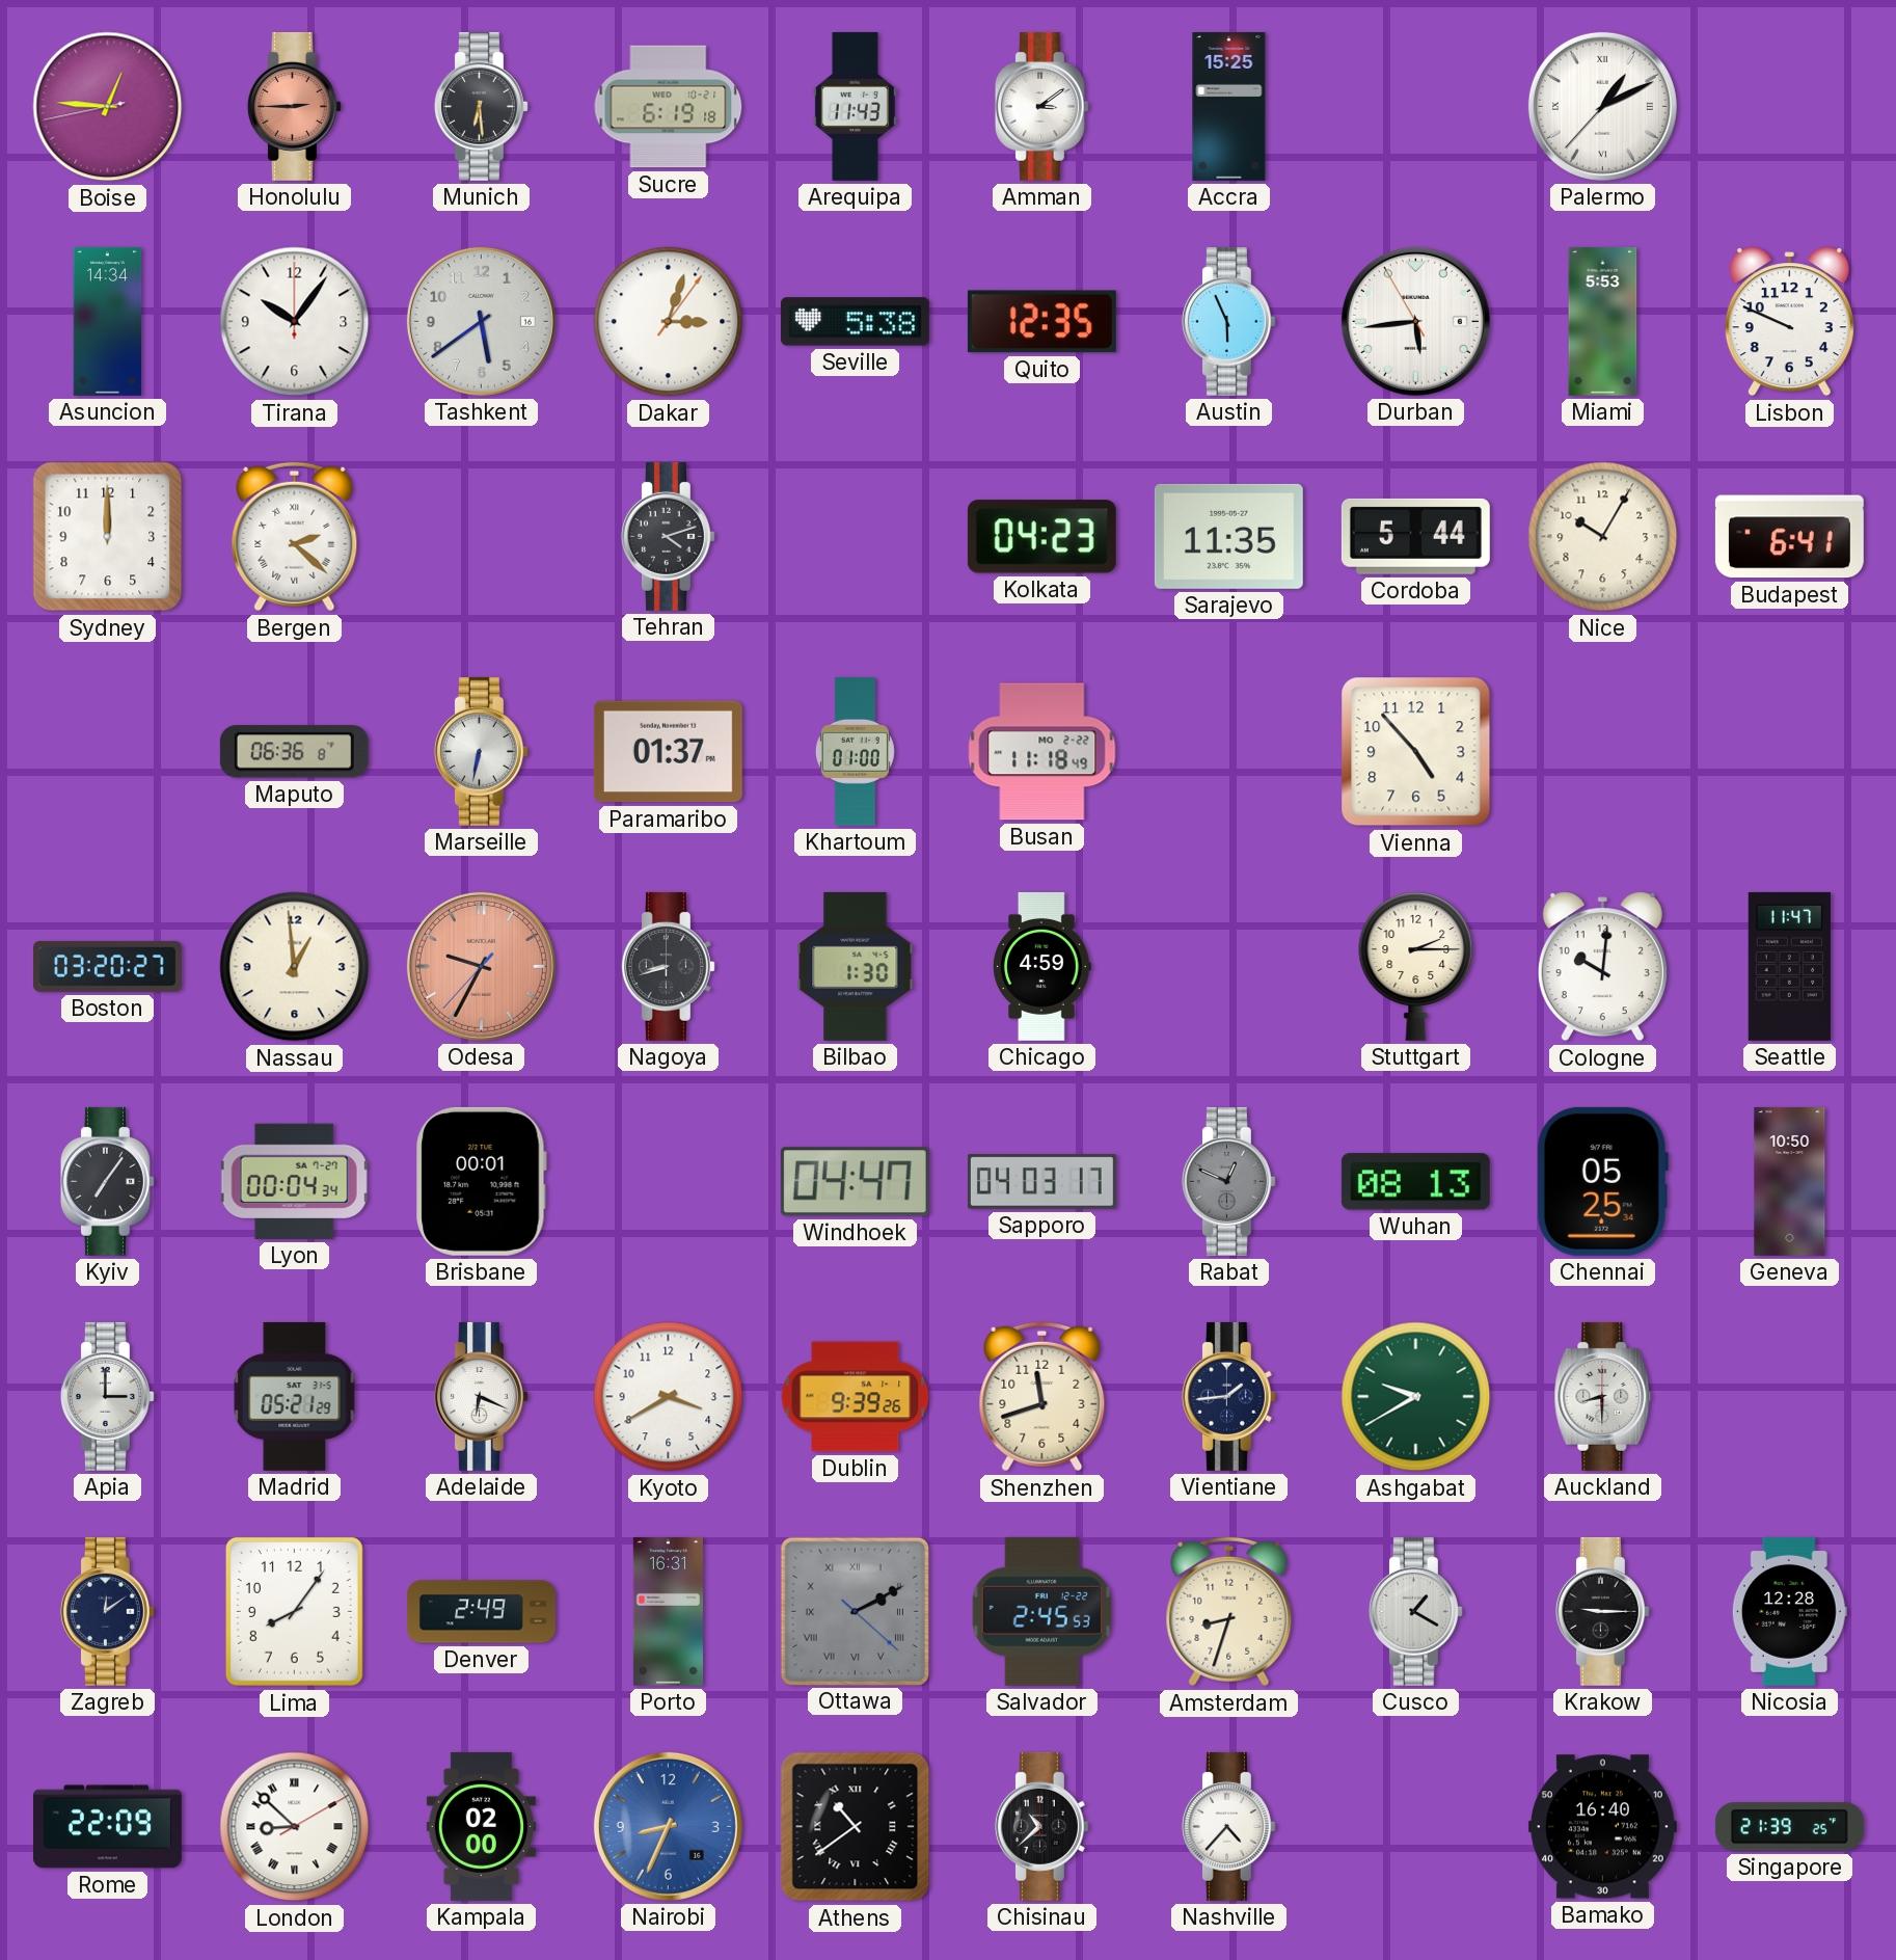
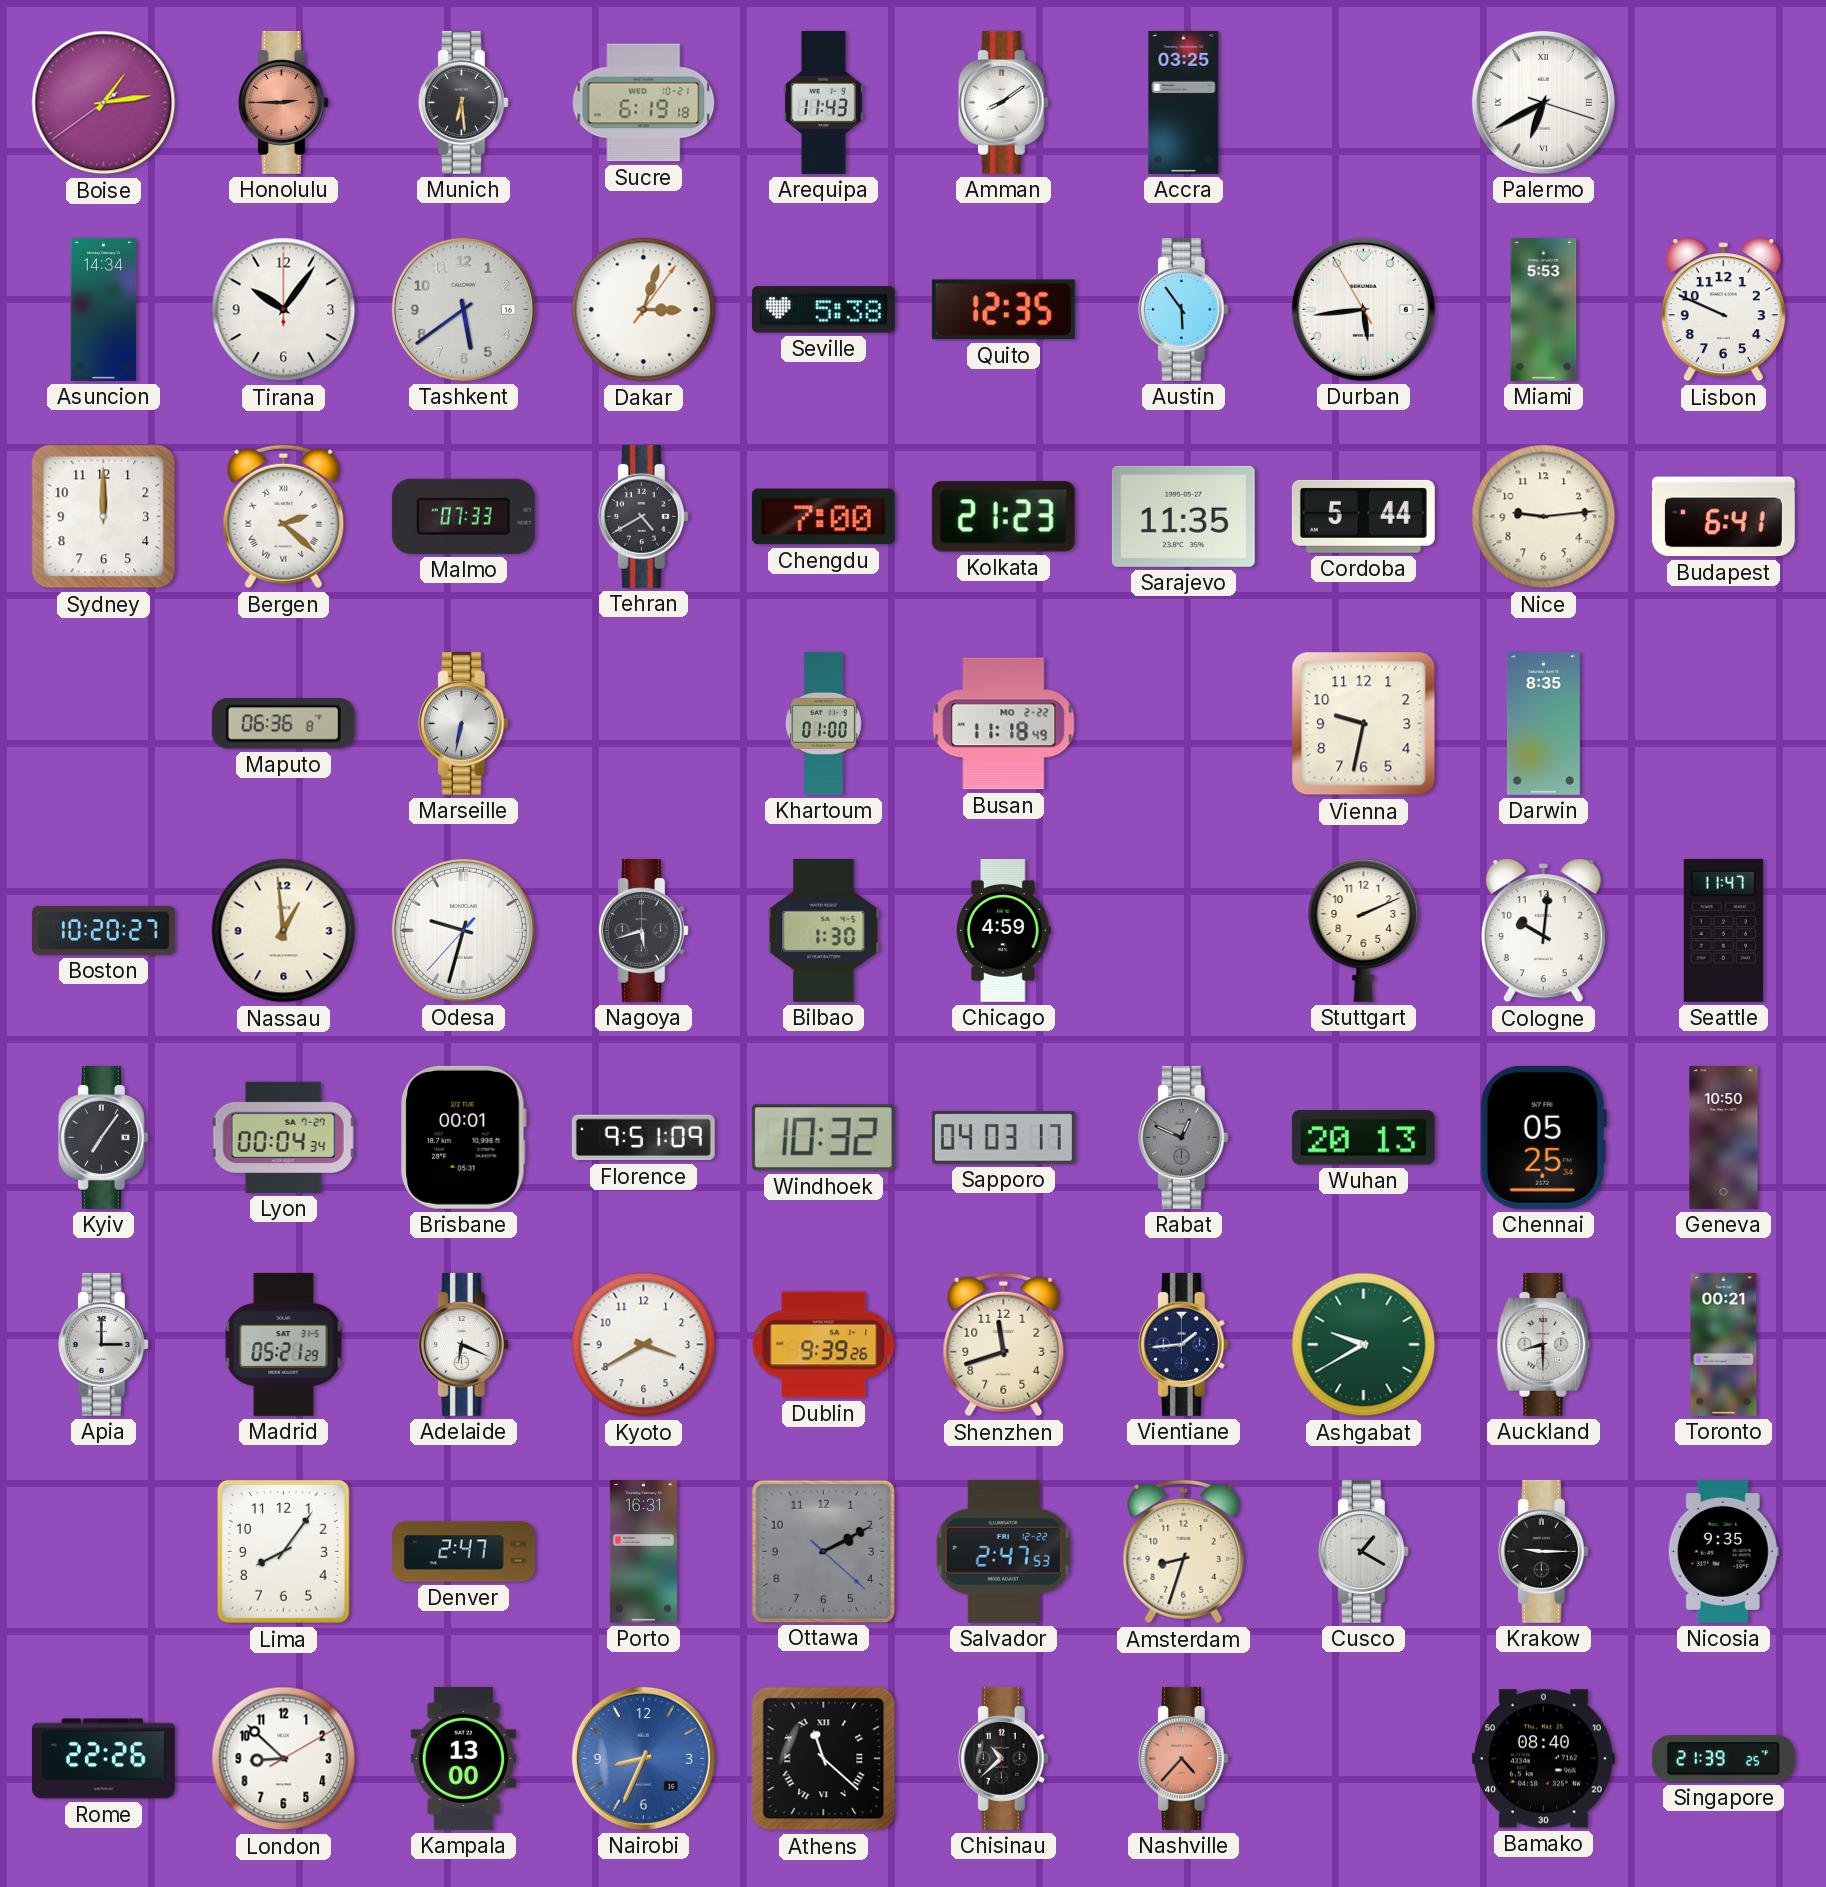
Boise: 12:45 -> 1:13
Amman: 3:09 -> 8:09
Accra: 15:25 -> 03:25
Palermo: 1:10 -> 6:40
Austin: 5:56 -> 5:54
Malmo: none -> 07:33
Tehran: 4:12 -> 4:40
Chengdu: none -> 7:00
Kolkata: 04:23 -> 21:23
Nice: 10:05 -> 9:14
Paramaribo: 01:37 -> none
Vienna: 4:53 -> 9:32
Darwin: none -> 8:35
Boston: 03:20 -> 10:20
Odesa: 9:34 -> 9:32
Odesa dial: salmon -> white
Nagoya: 8:42 -> 5:42
Stuttgart: 2:15 -> 2:11
Florence: none -> 9:51
Windhoek: 04:47 -> 10:32
Wuhan: 08:13 -> 20:13
Toronto: none -> 00:21
Zagreb: 12:09 -> none
Denver: 2:49 -> 2:47
Ottawa numerals: Roman -> Arabic
Salvador: 2:45 -> 2:47
Nicosia: 12:28 -> 9:35
Rome: 22:09 -> 22:26
London numerals: Roman -> Arabic
Kampala: 02:00 -> 13:00
Athens: 10:39 -> 11:22
Nashville dial: white -> salmon
Bamako: 16:40 -> 08:40
